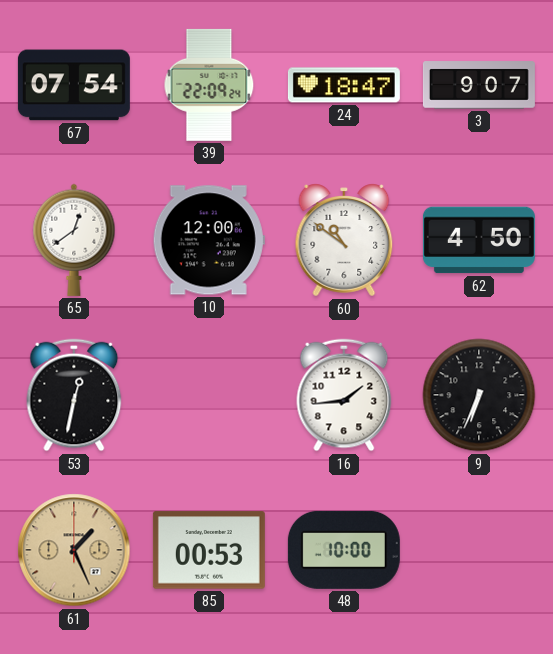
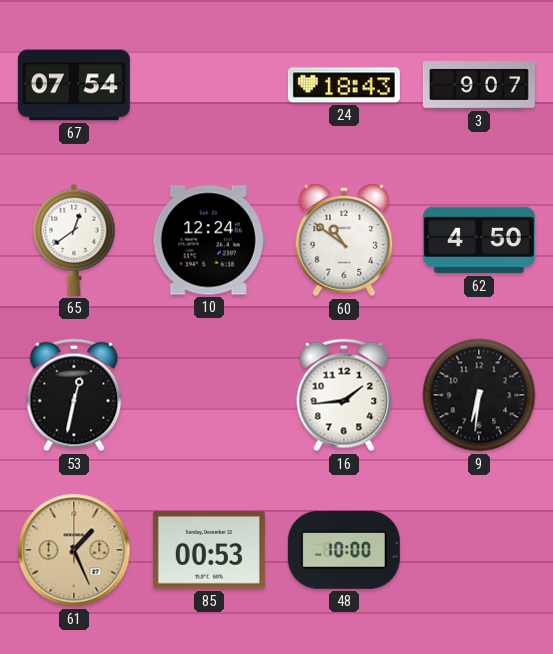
39: 22:09 -> none
24: 18:47 -> 18:43
10: 12:00 -> 12:24
9: 6:34 -> 6:31
